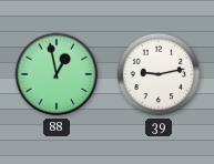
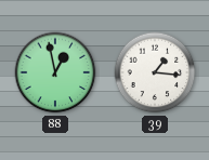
39: 9:13 -> 1:16
